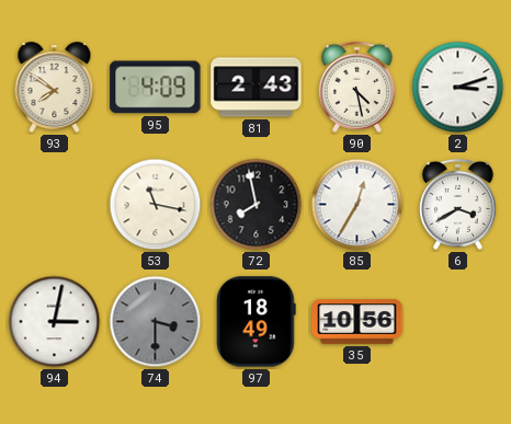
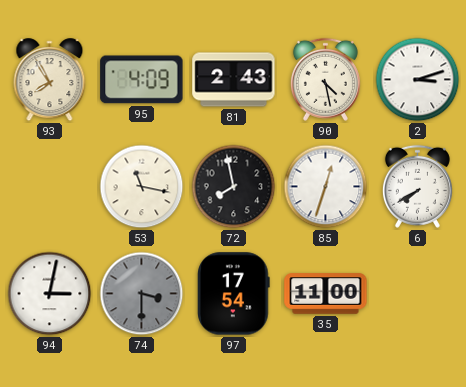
93: 7:51 -> 7:55
85: 12:35 -> 12:33
6: 3:40 -> 7:40
97: 18:49 -> 17:54
35: 10:56 -> 11:00
